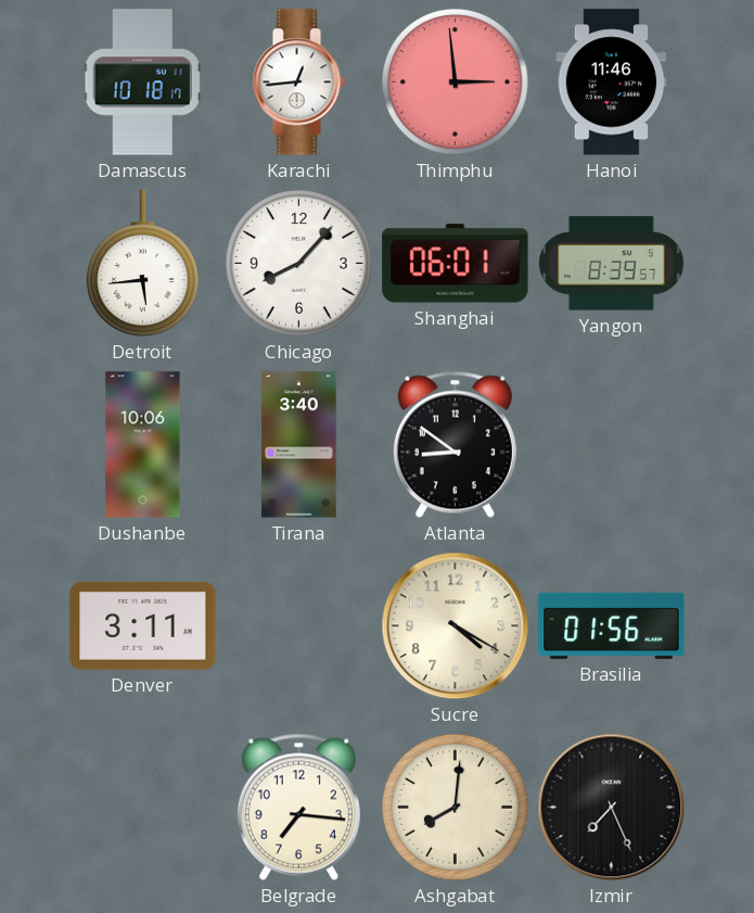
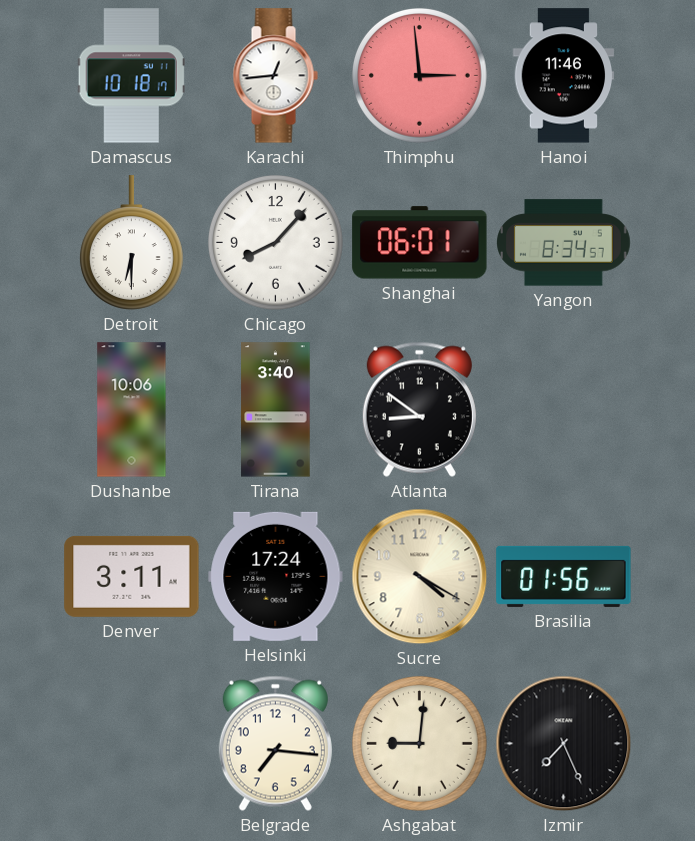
Detroit: 5:44 -> 6:30
Yangon: 8:39 -> 8:34
Helsinki: none -> 17:24
Ashgabat: 8:01 -> 9:01
